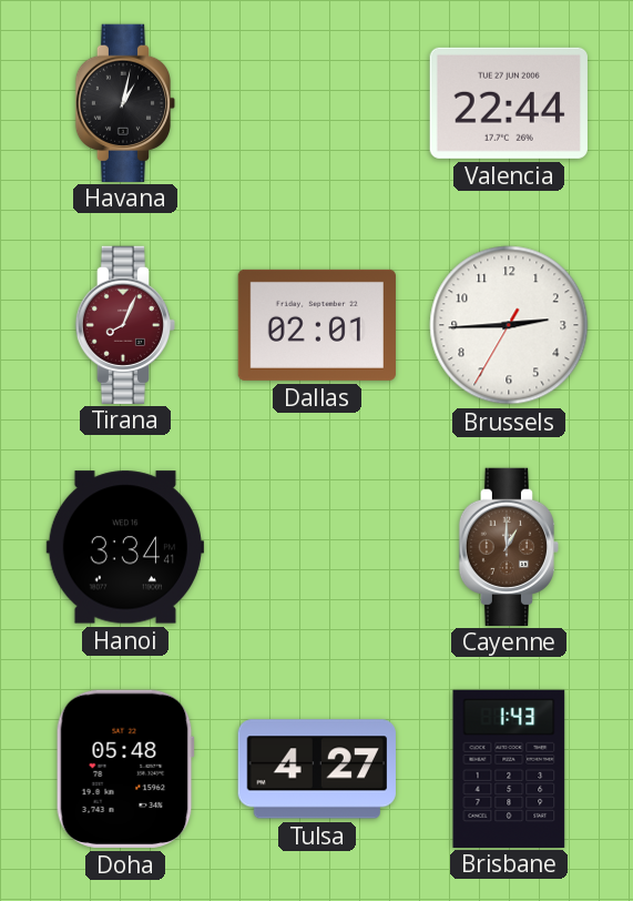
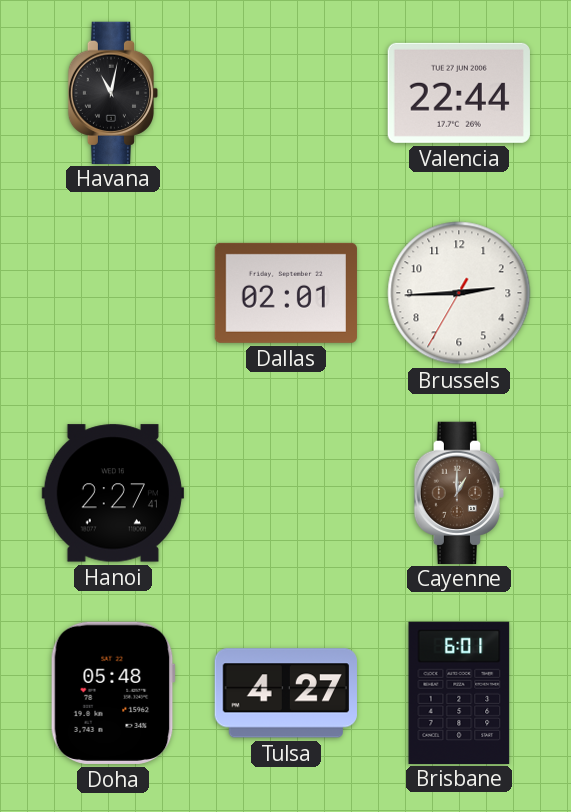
Havana: 1:02 -> 11:02
Tirana: 8:04 -> none
Hanoi: 3:34 -> 2:27
Brisbane: 1:43 -> 6:01
